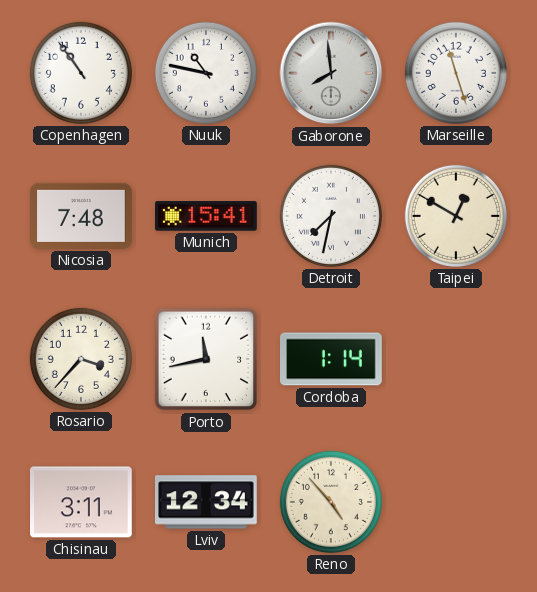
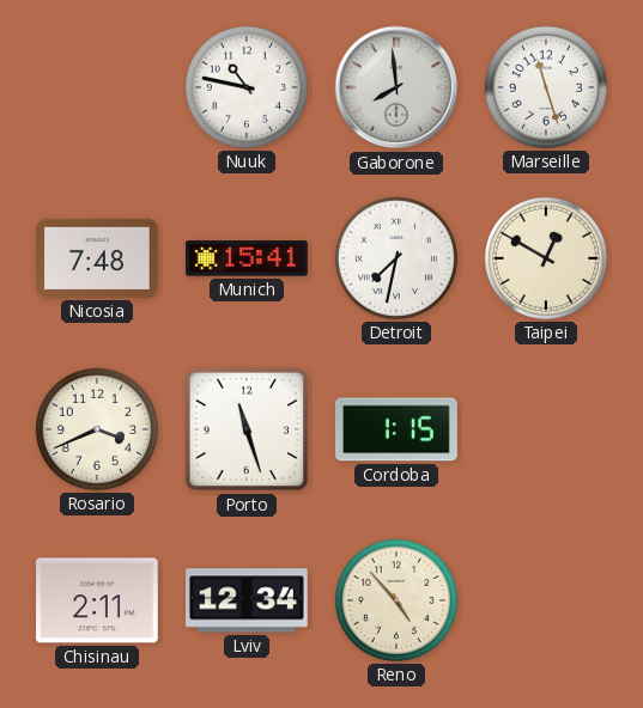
Copenhagen: 10:54 -> none
Rosario: 3:37 -> 3:41
Porto: 11:43 -> 11:27
Cordoba: 1:14 -> 1:15
Chisinau: 3:11 -> 2:11
